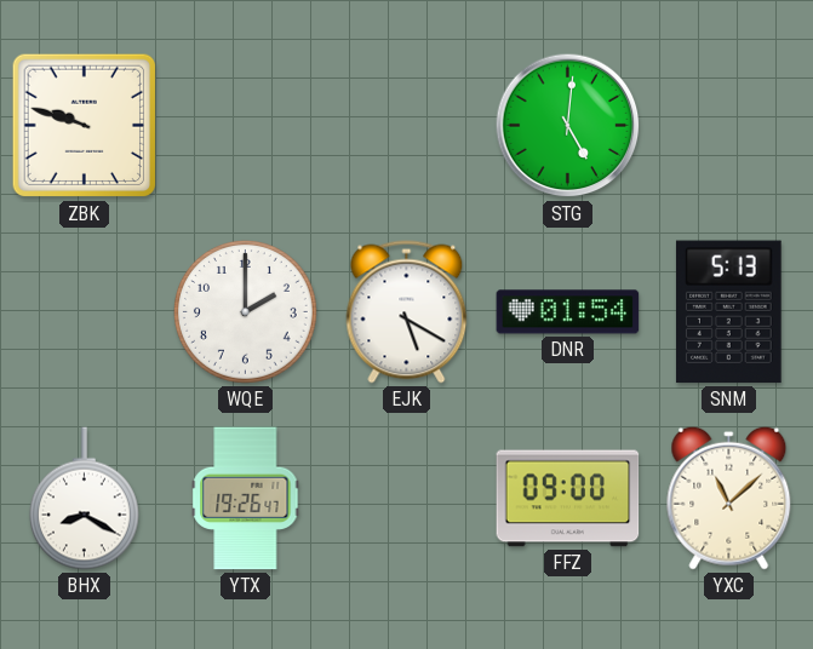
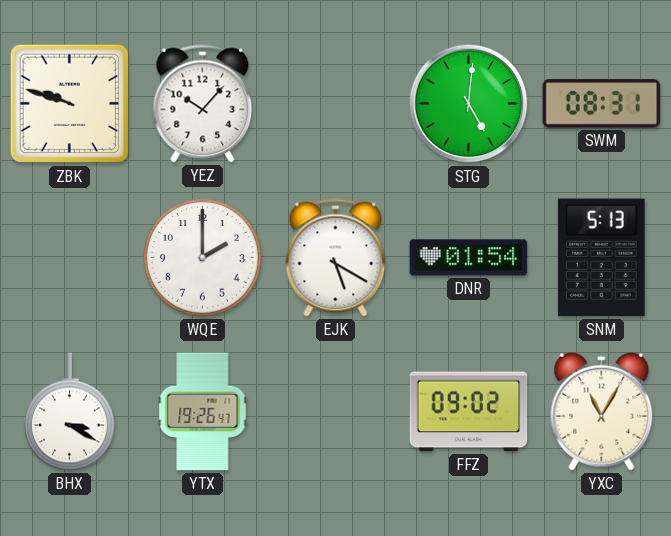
YEZ: none -> 10:07
SWM: none -> 08:31
BHX: 8:20 -> 3:20
FFZ: 09:00 -> 09:02
YXC: 11:08 -> 11:05
